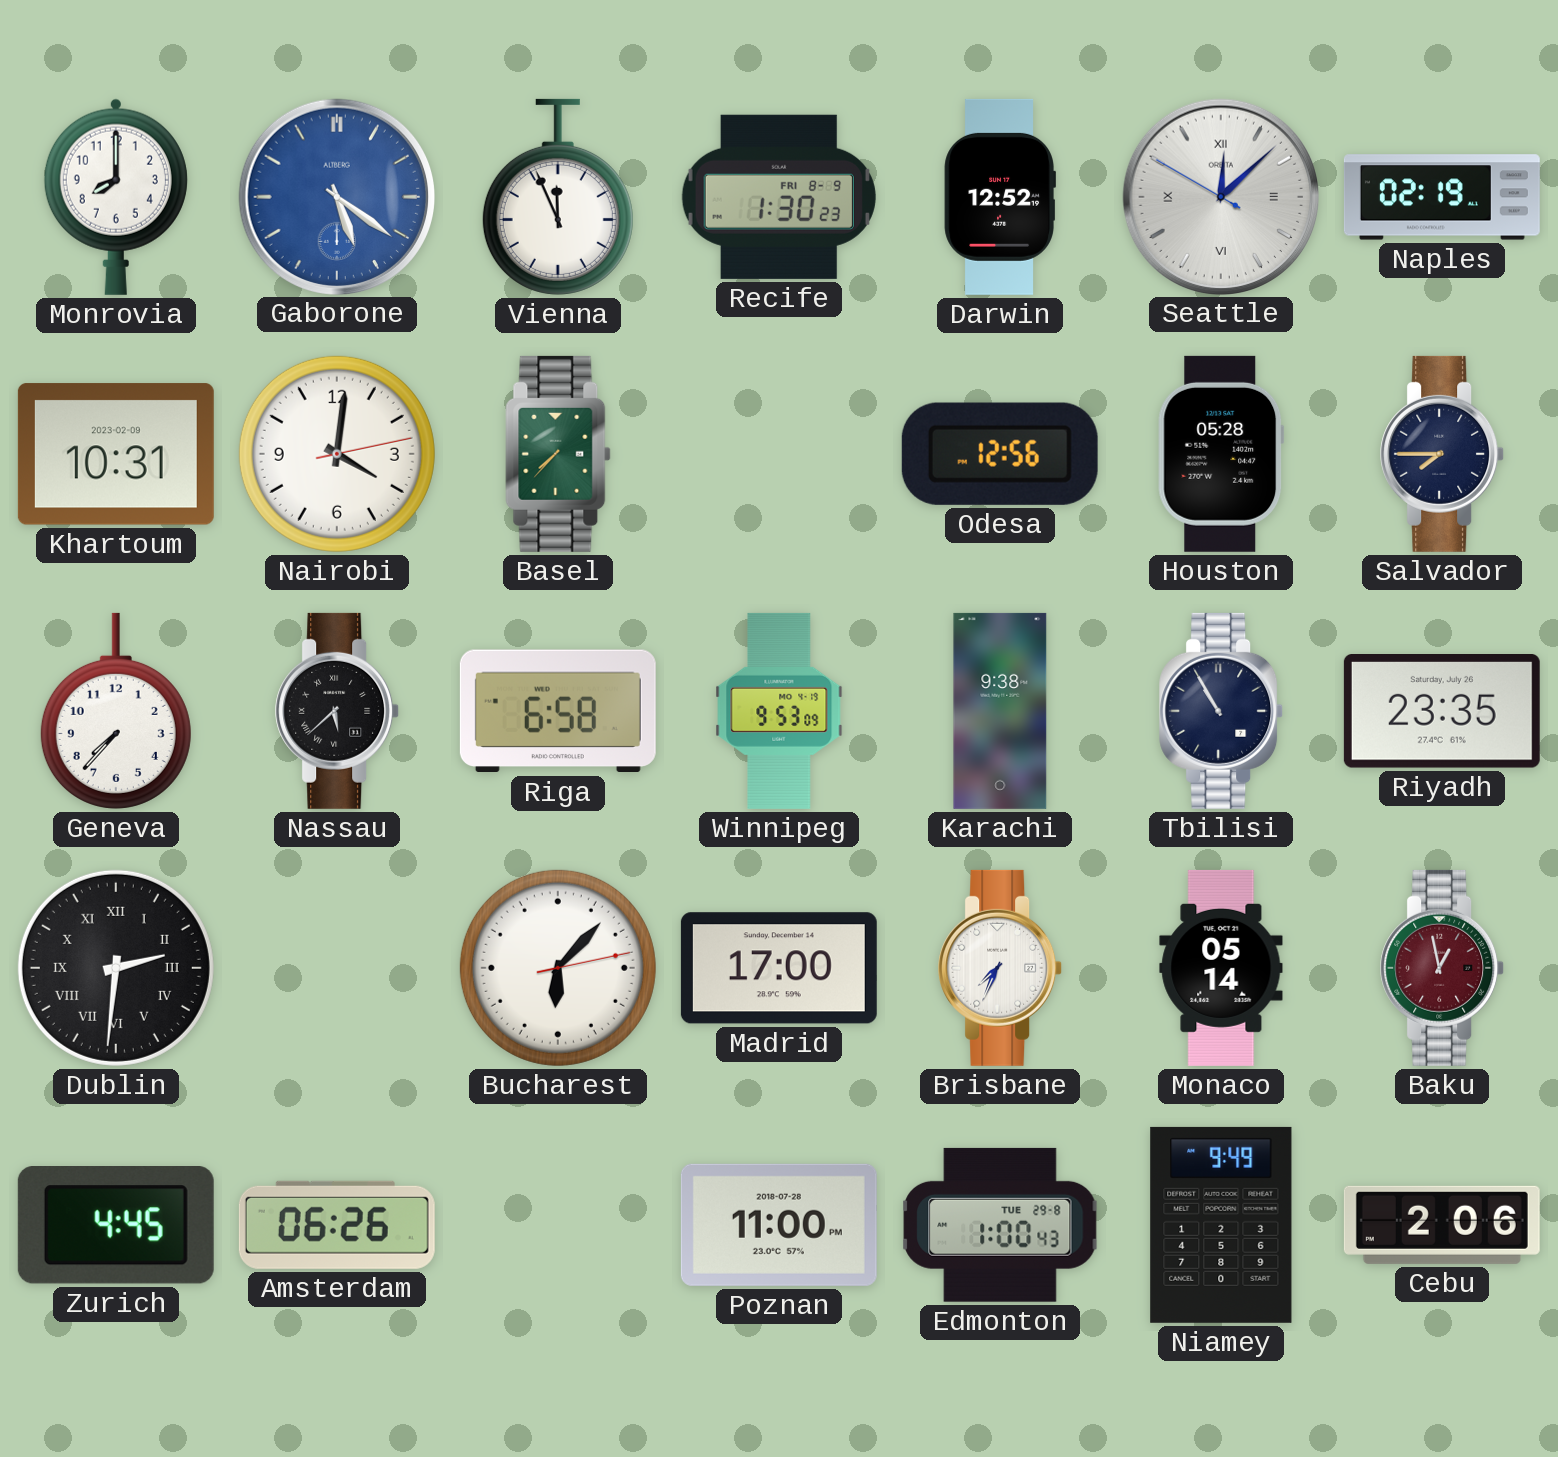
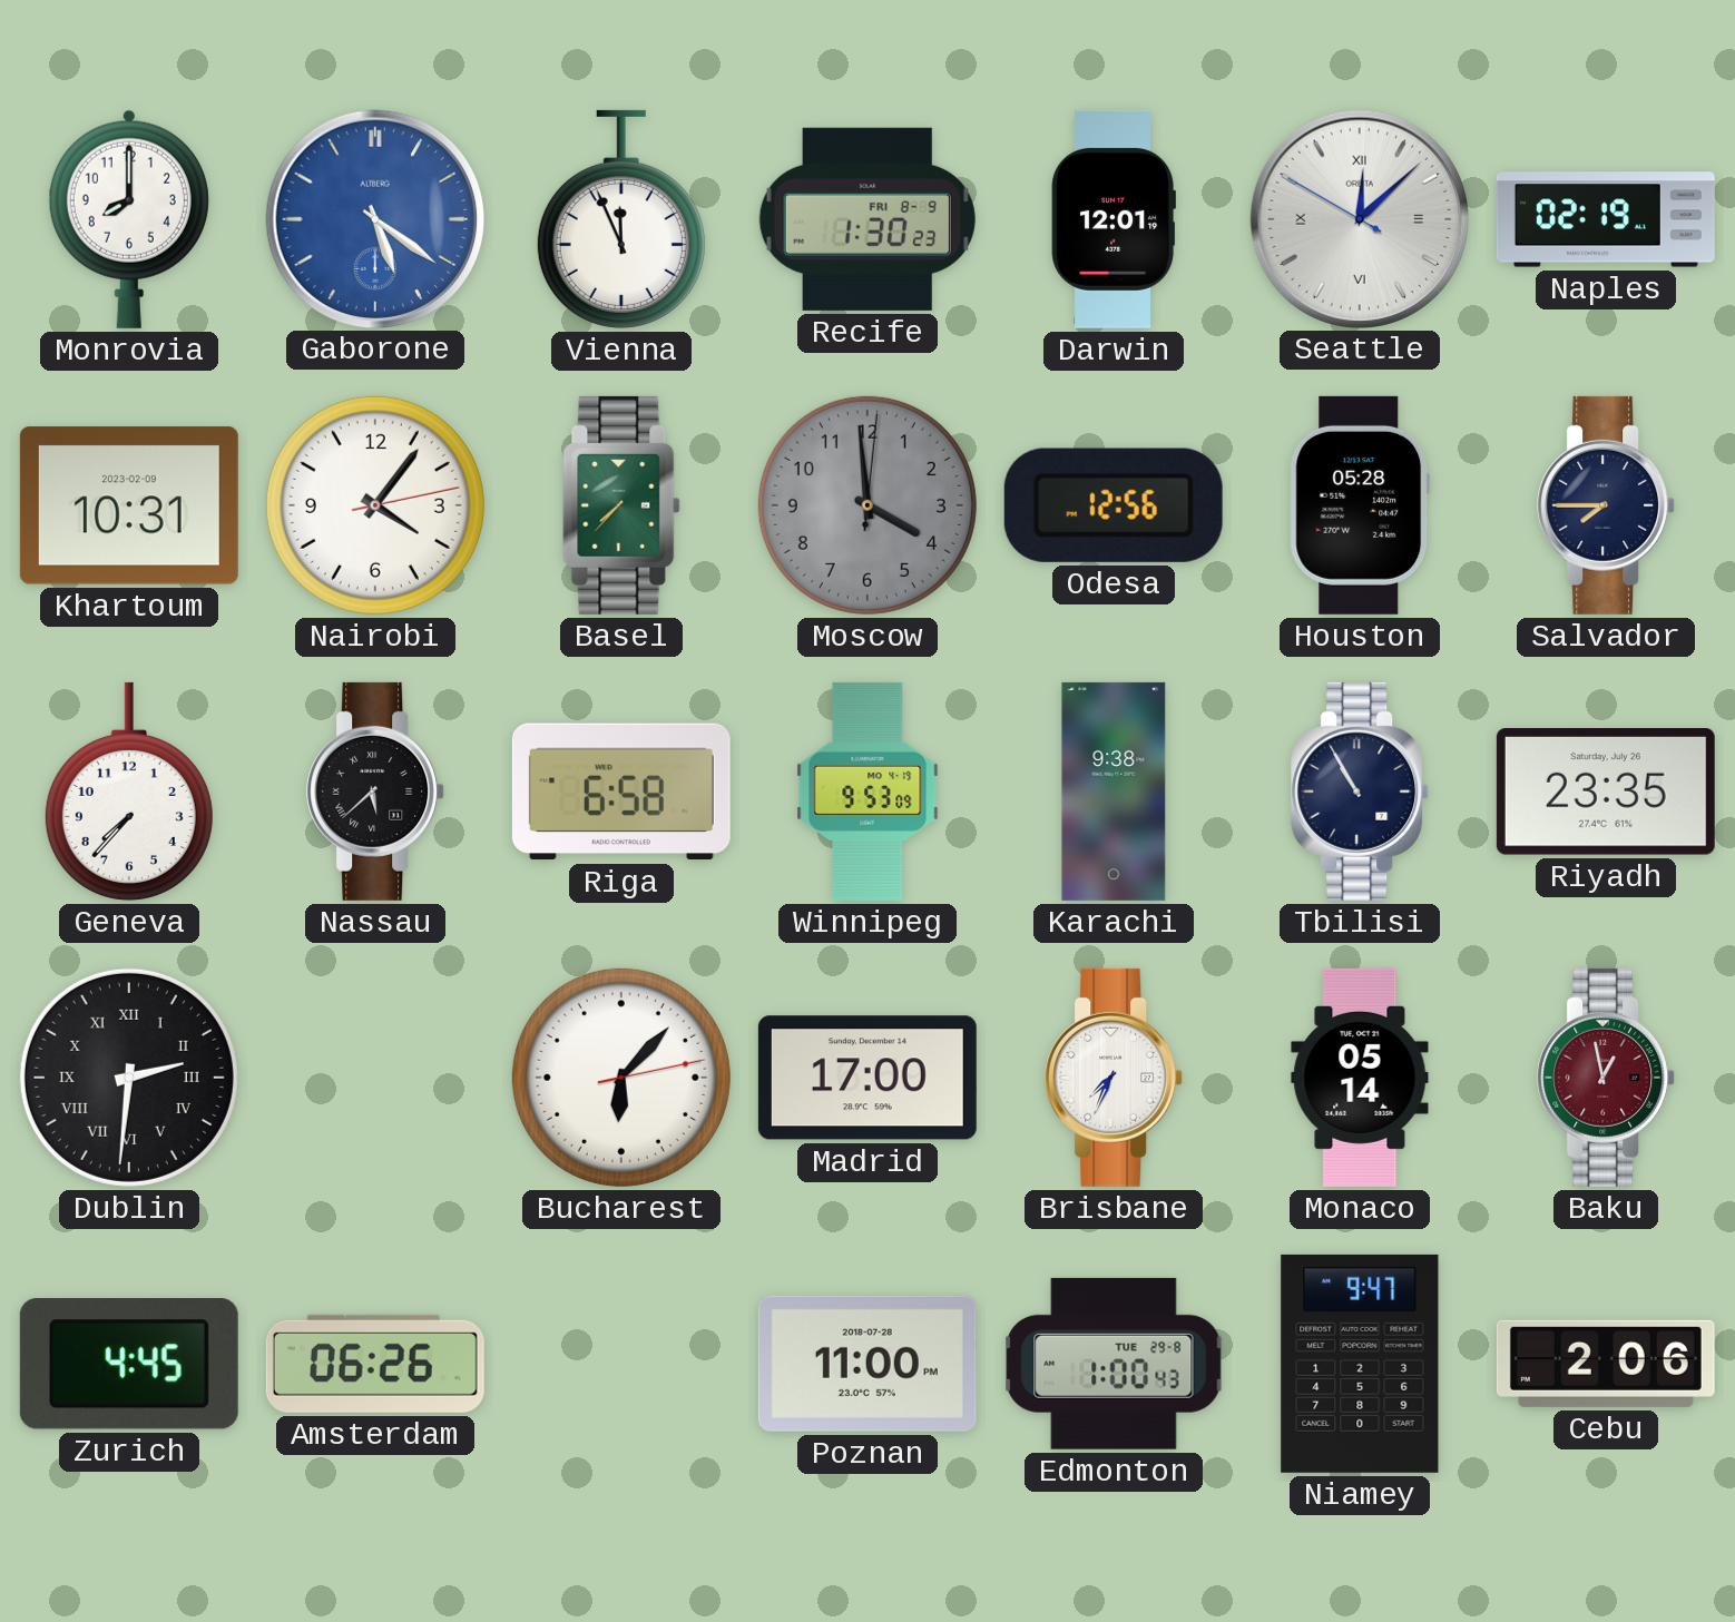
Darwin: 12:52 -> 12:01
Nairobi: 4:01 -> 4:06
Moscow: none -> 3:59
Niamey: 9:49 -> 9:47
